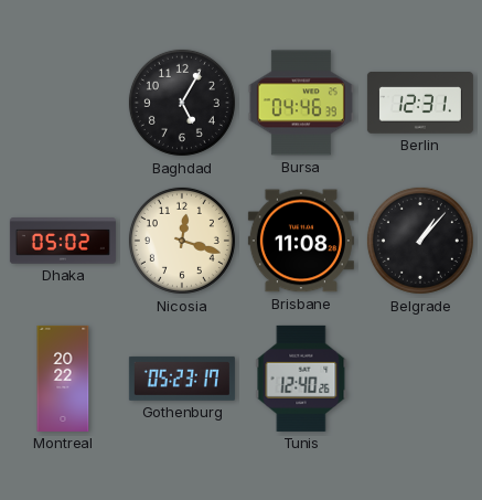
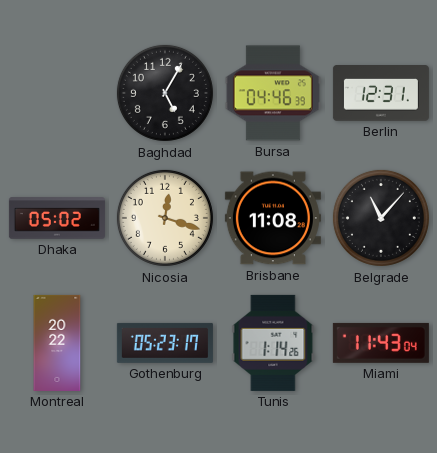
Belgrade: 1:07 -> 11:07
Tunis: 12:40 -> 1:14
Miami: none -> 11:43
